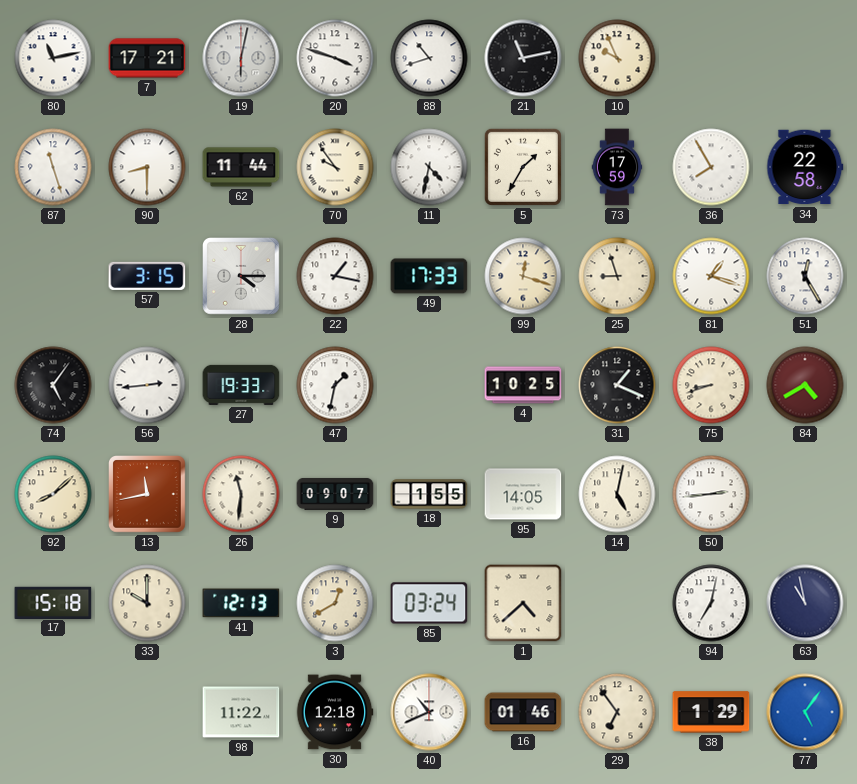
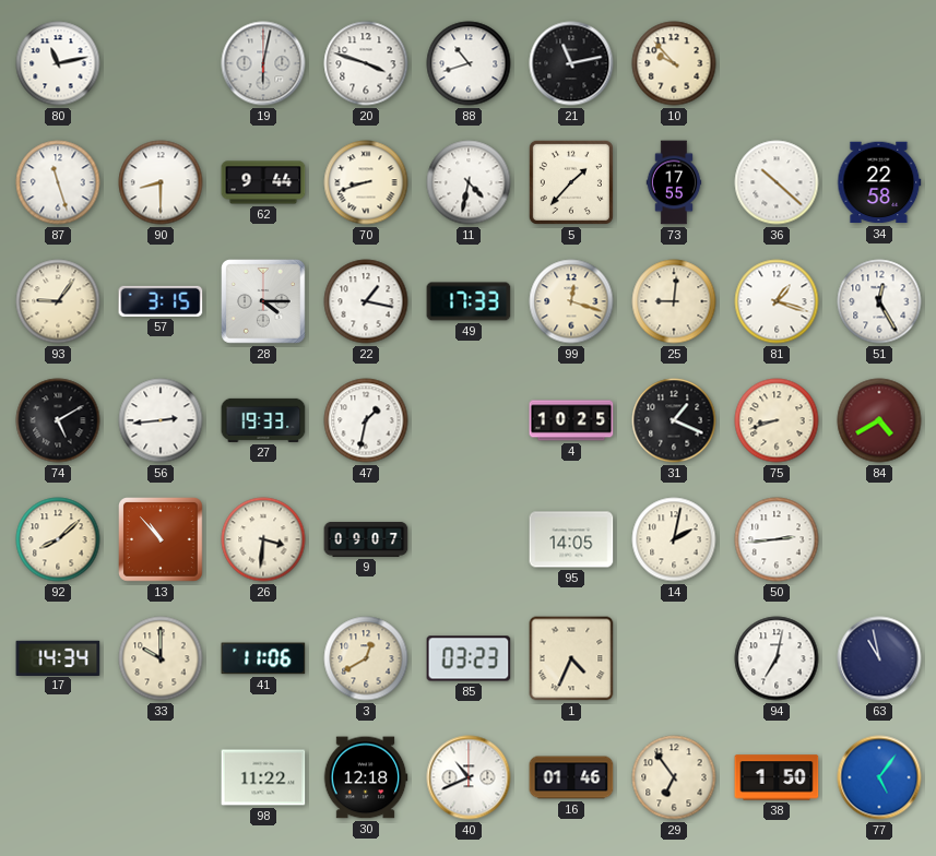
7: 17:21 -> none
10: 9:56 -> 9:53
62: 11:44 -> 9:44
70: 9:54 -> 8:42
5: 1:35 -> 1:37
73: 17:59 -> 17:55
36: 7:55 -> 10:22
93: none -> 9:06
25: 8:57 -> 9:01
74: 5:06 -> 5:10
13: 11:43 -> 10:53
26: 11:31 -> 3:31
18: 1:55 -> none
14: 5:02 -> 2:02
17: 15:18 -> 14:34
41: 12:13 -> 11:06
85: 03:24 -> 03:23
1: 4:38 -> 4:34
38: 1:29 -> 1:50
